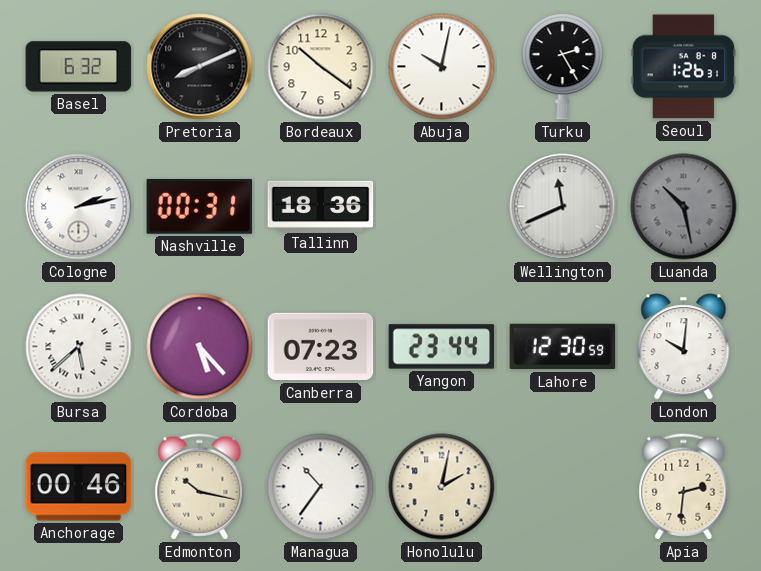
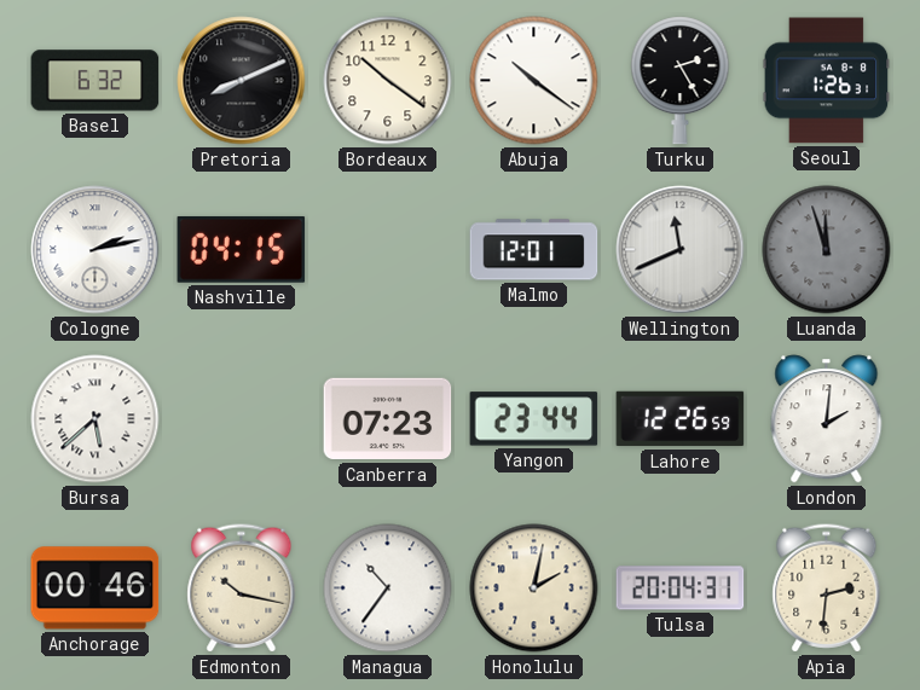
Abuja: 10:02 -> 10:21
Nashville: 00:31 -> 04:15
Tallinn: 18:36 -> none
Malmo: none -> 12:01
Luanda: 10:28 -> 11:57
Cordoba: 5:23 -> none
Lahore: 12:30 -> 12:26
London: 10:01 -> 2:01
Tulsa: none -> 20:04
